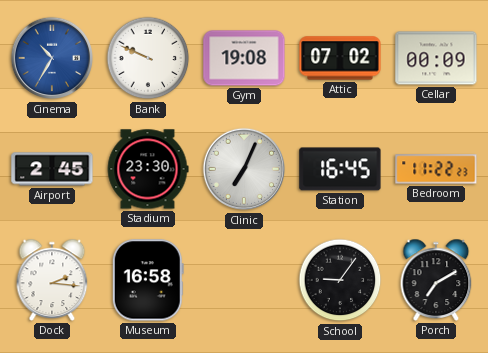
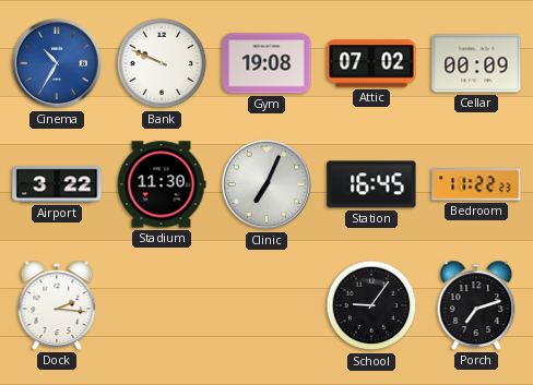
Airport: 2:45 -> 3:22
Stadium: 23:30 -> 11:30
Museum: 16:58 -> none
Porch: 7:10 -> 7:12
